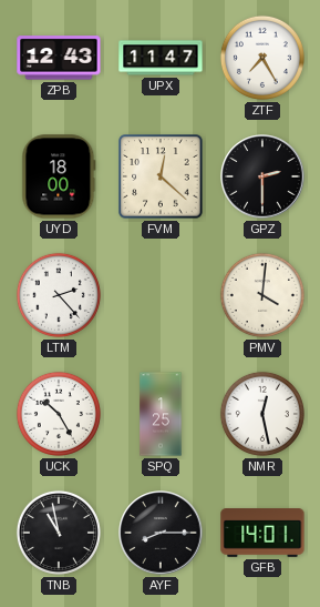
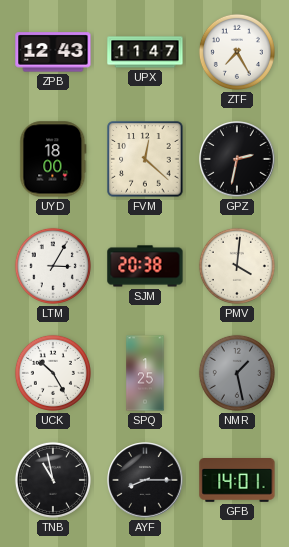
GPZ: 2:30 -> 2:32
LTM: 2:23 -> 3:05
SJM: none -> 20:38
NMR: 12:28 -> 1:28
NMR dial: white -> grey
